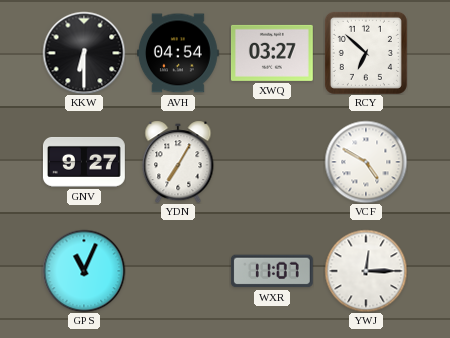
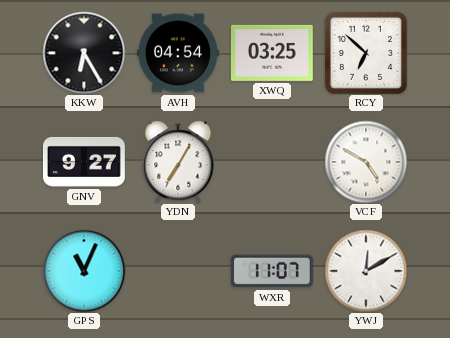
KKW: 6:30 -> 6:25
XWQ: 03:27 -> 03:25
YWJ: 12:15 -> 12:10
